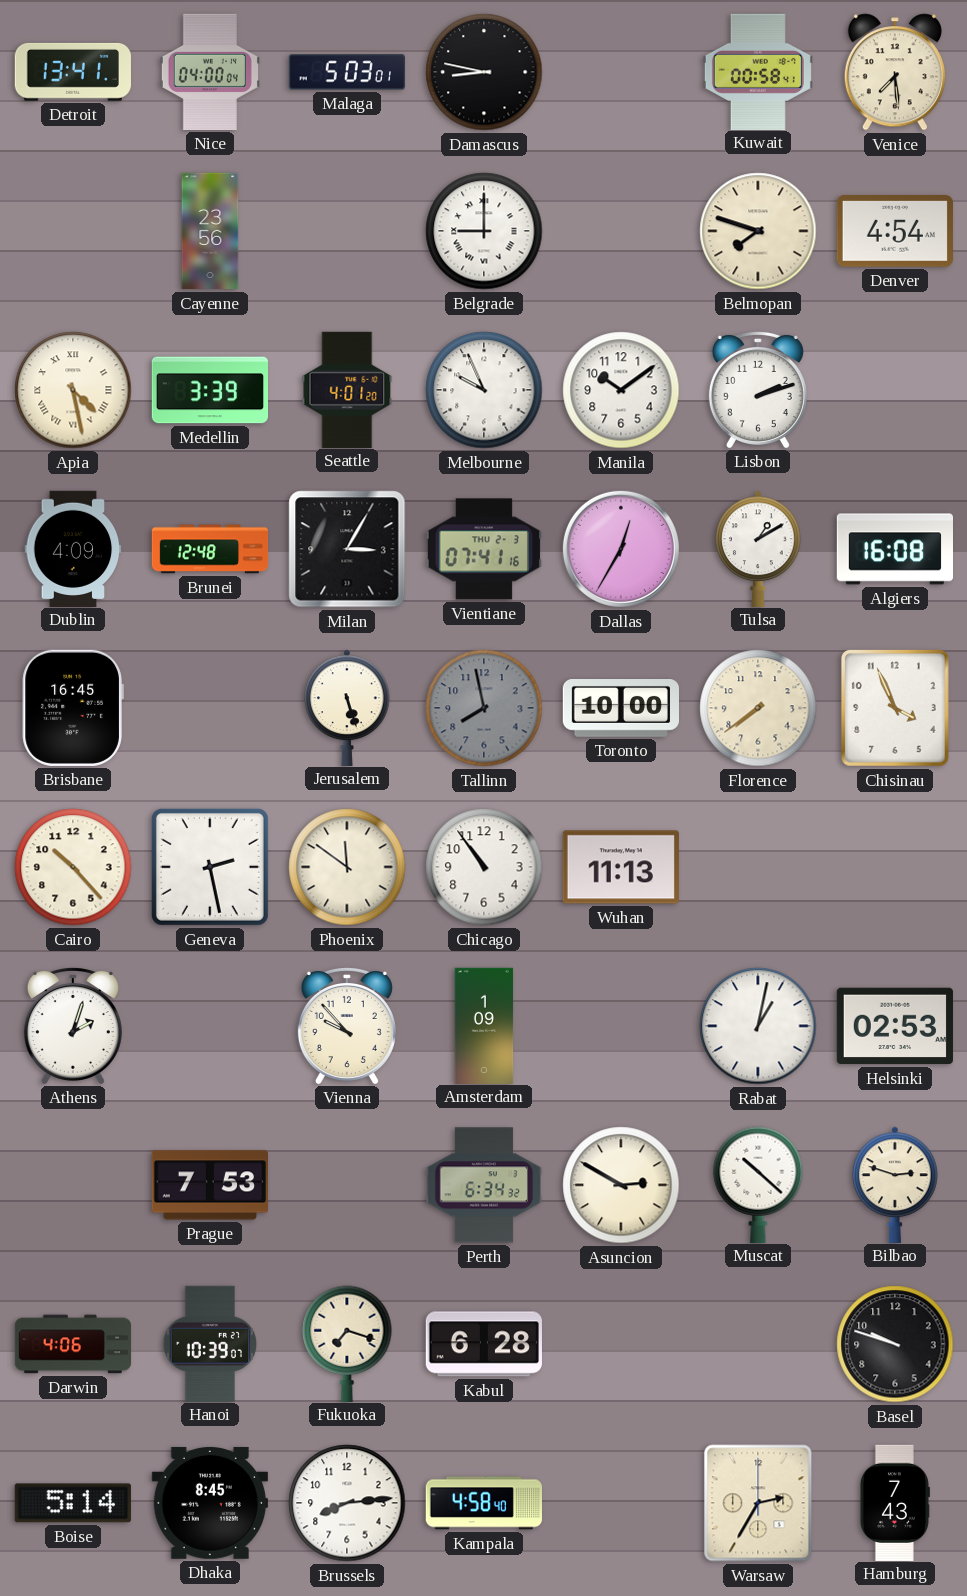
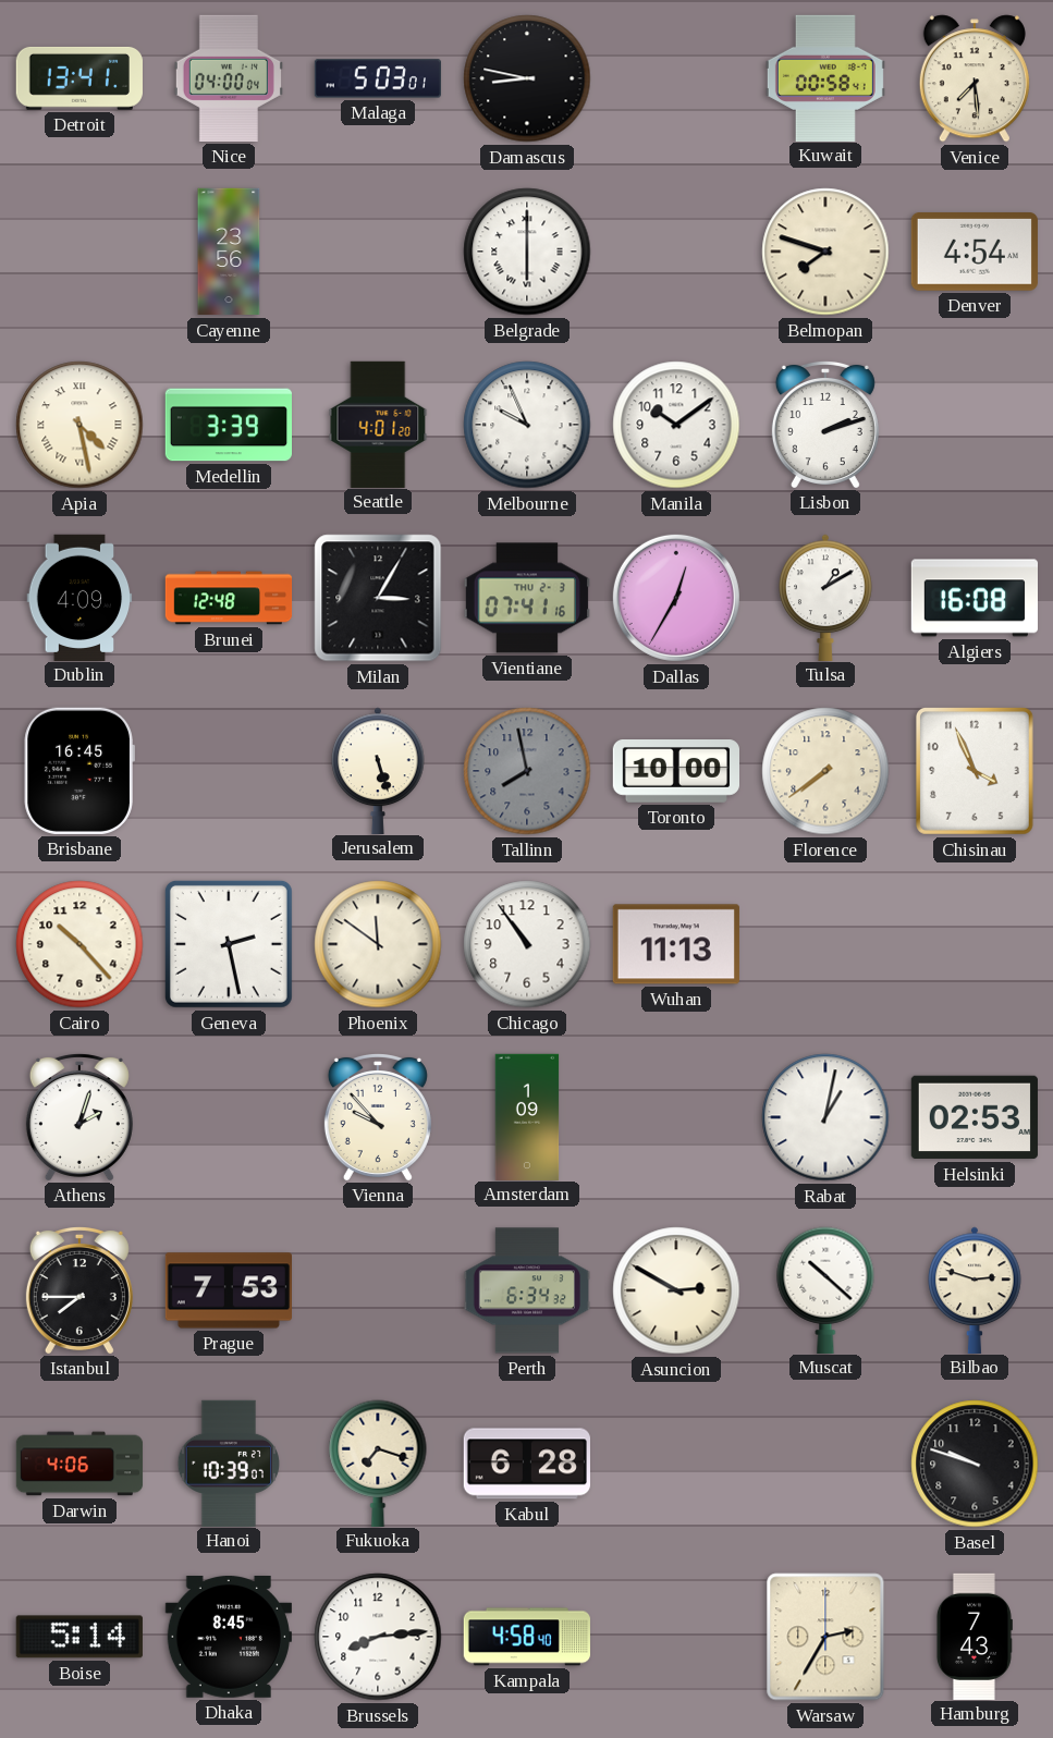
Belgrade: 9:00 -> 6:00
Istanbul: none -> 7:45
